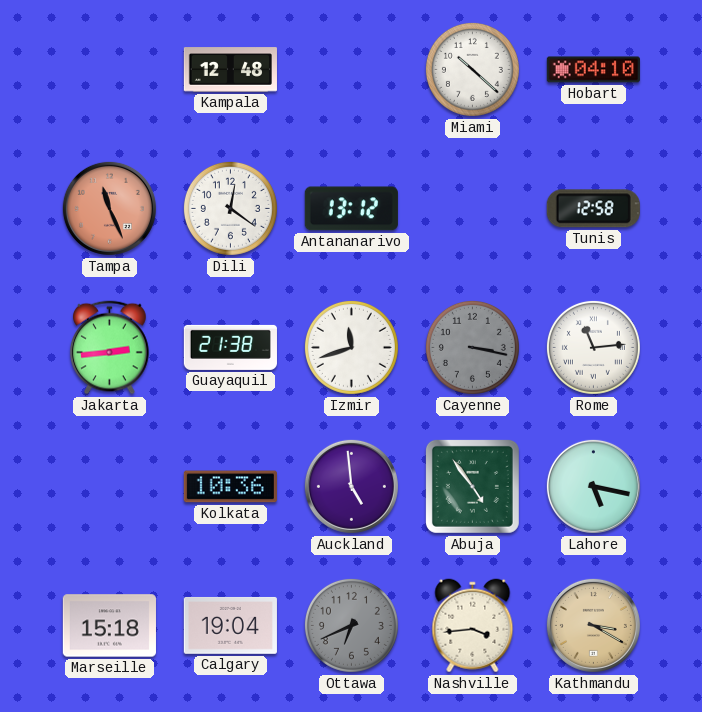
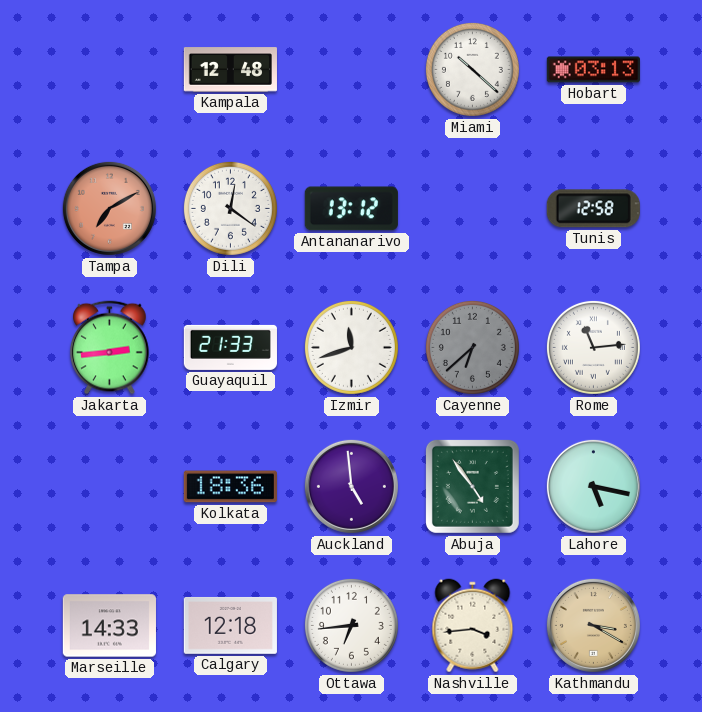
Hobart: 04:10 -> 03:13
Tampa: 11:26 -> 7:10
Guayaquil: 21:38 -> 21:33
Cayenne: 3:17 -> 6:38
Kolkata: 10:36 -> 18:36
Marseille: 15:18 -> 14:33
Calgary: 19:04 -> 12:18
Ottawa: 6:41 -> 6:44
Ottawa dial: grey -> white
